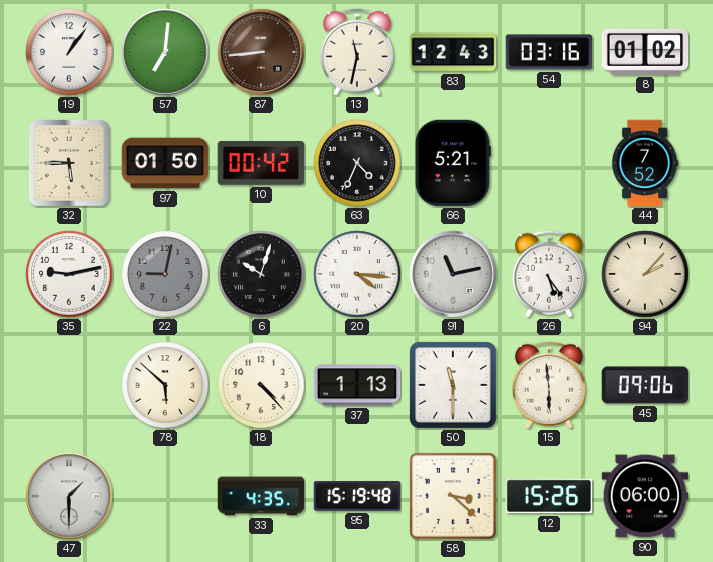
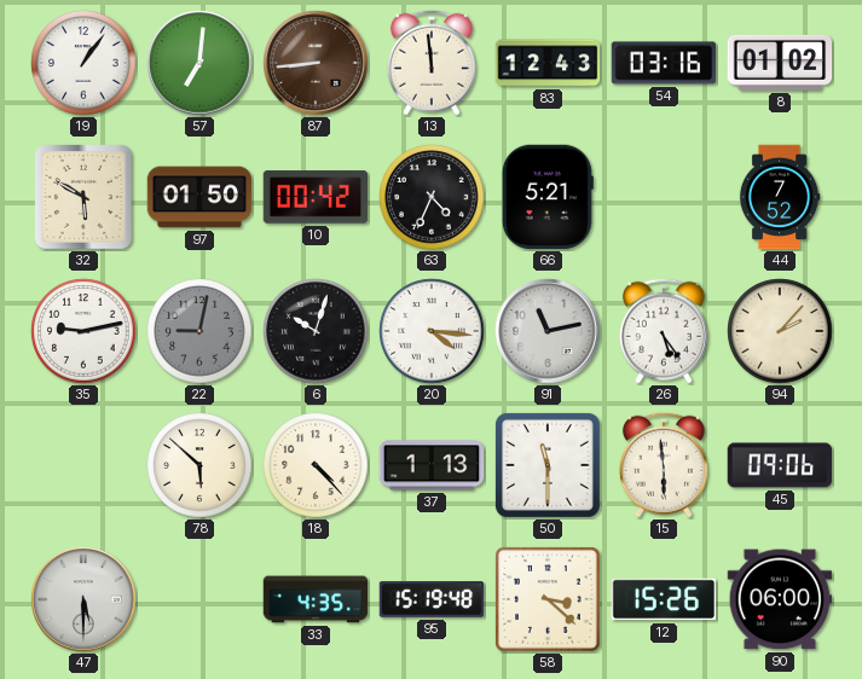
13: 11:32 -> 11:59
32: 5:45 -> 5:50
47: 1:30 -> 5:30
